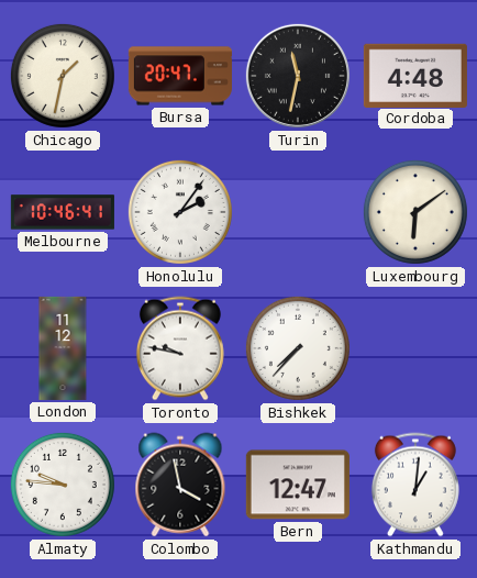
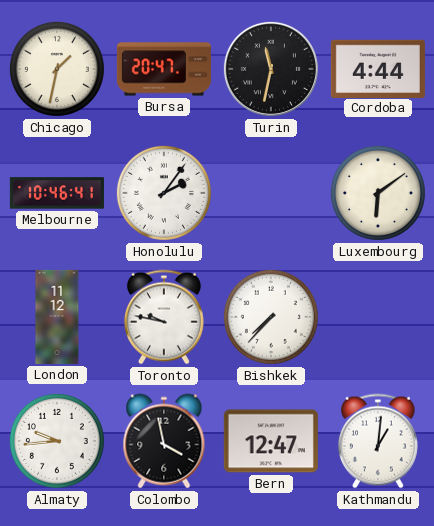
Cordoba: 4:48 -> 4:44
Almaty: 9:46 -> 9:44
